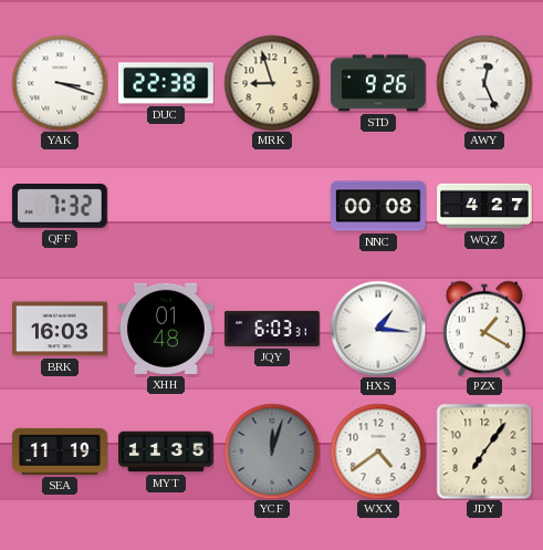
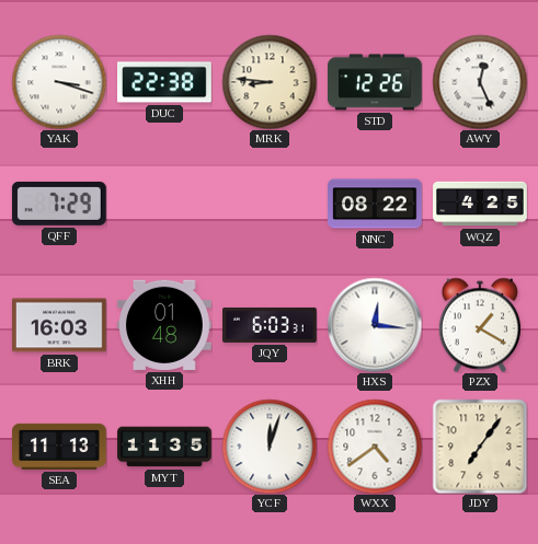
MRK: 8:57 -> 8:46
STD: 9:26 -> 12:26
QFF: 7:32 -> 7:29
NNC: 00:08 -> 08:22
WQZ: 4:27 -> 4:25
HXS: 1:16 -> 12:16
SEA: 11:19 -> 11:13
YCF dial: grey -> white
